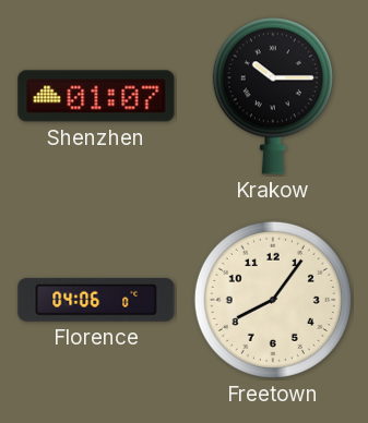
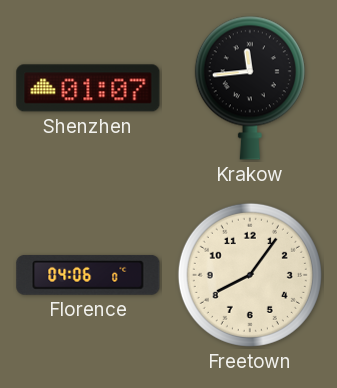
Krakow: 10:15 -> 11:44
